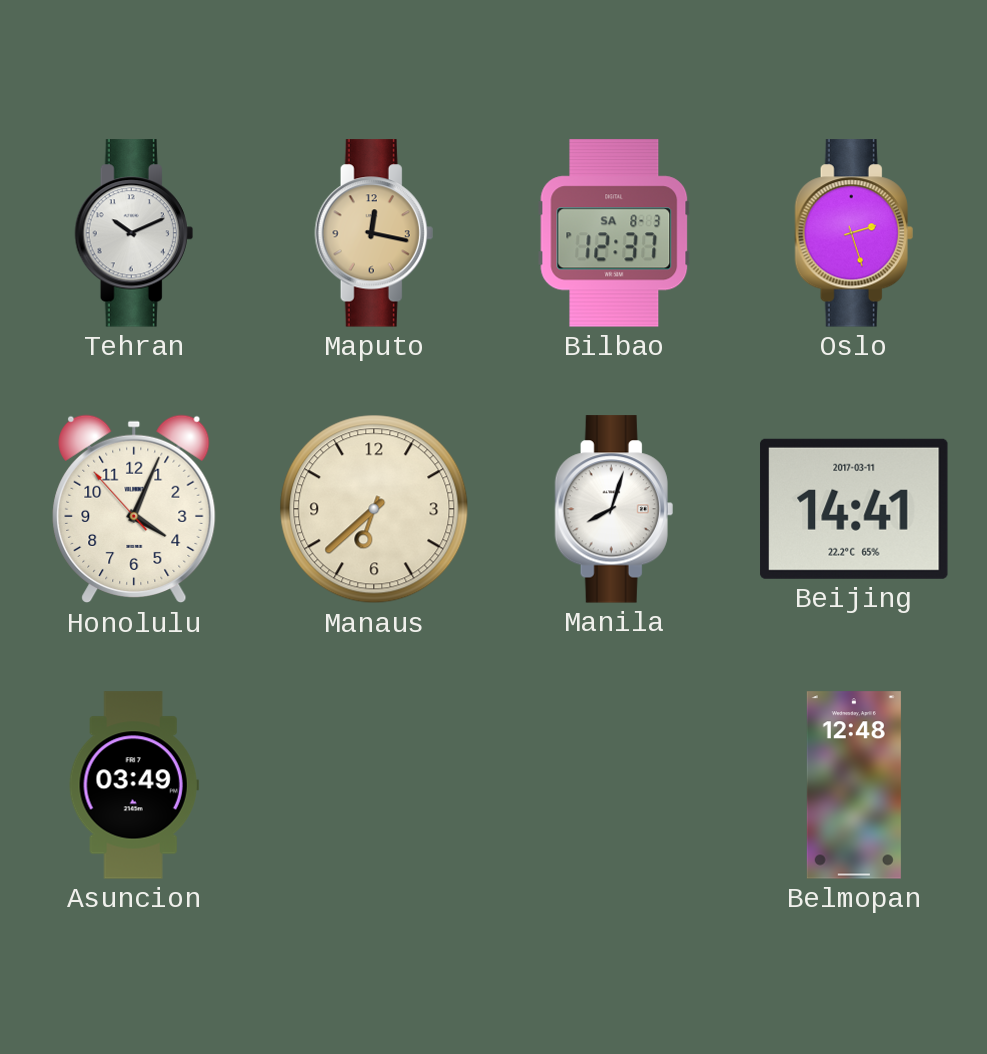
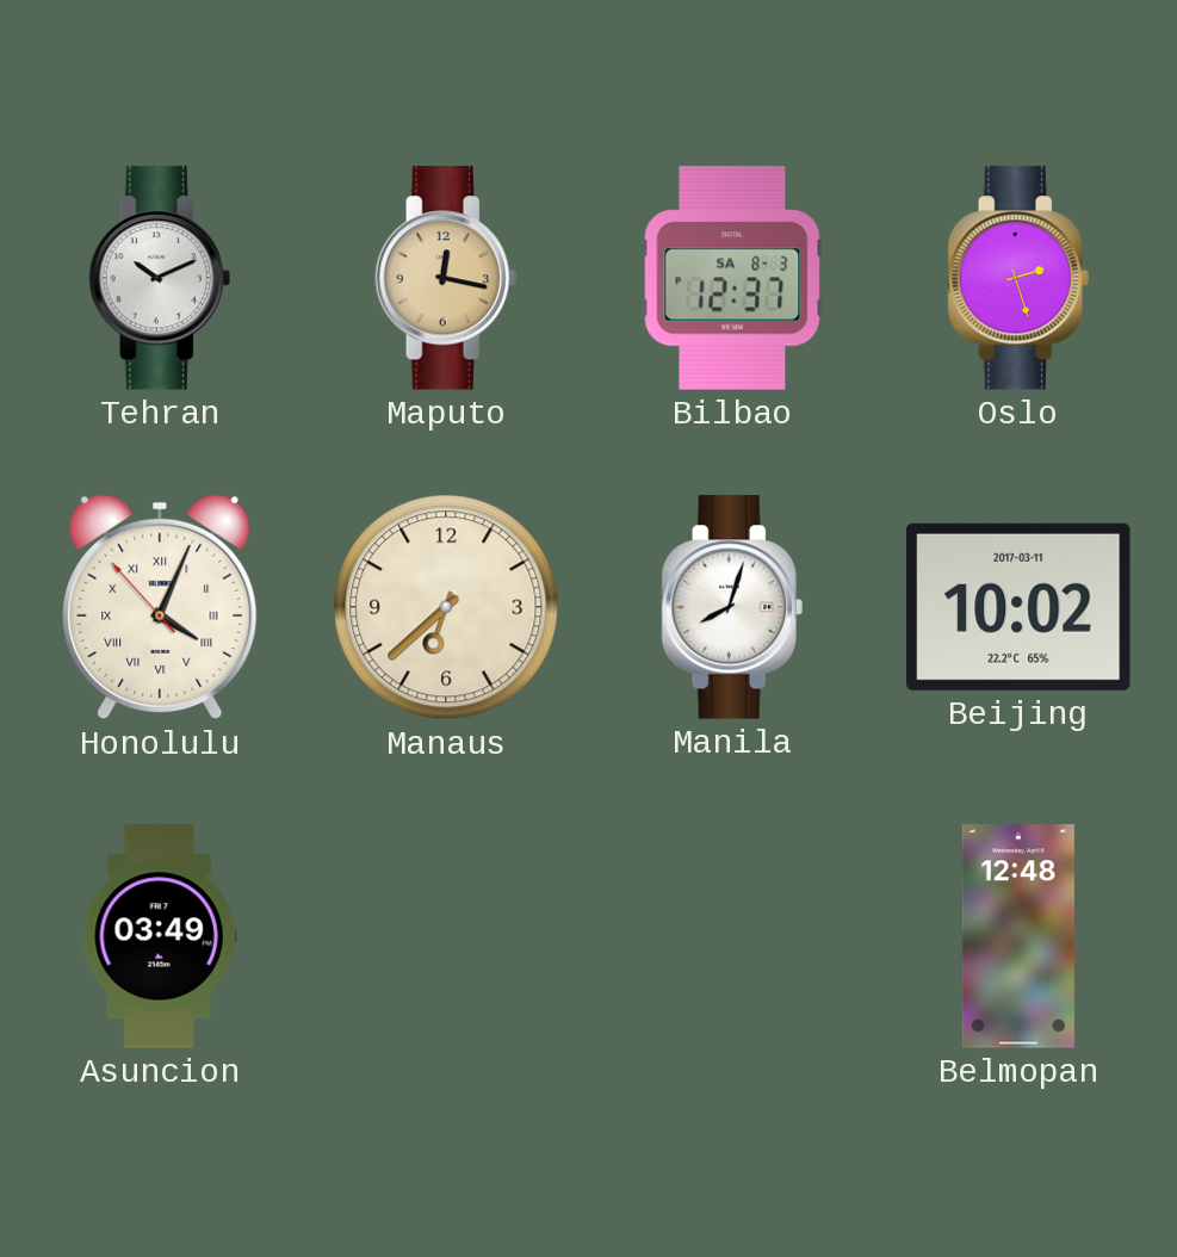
Honolulu numerals: Arabic -> Roman
Beijing: 14:41 -> 10:02
